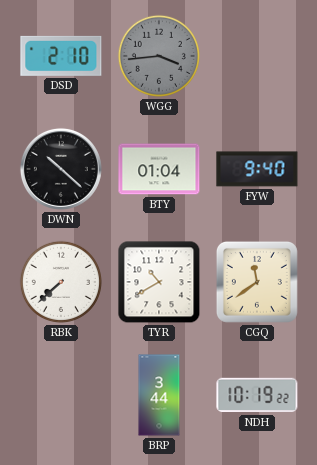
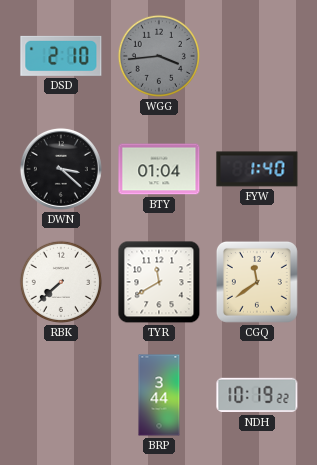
DWN: 10:22 -> 3:22
FYW: 9:40 -> 1:40
TYR: 10:40 -> 11:40
